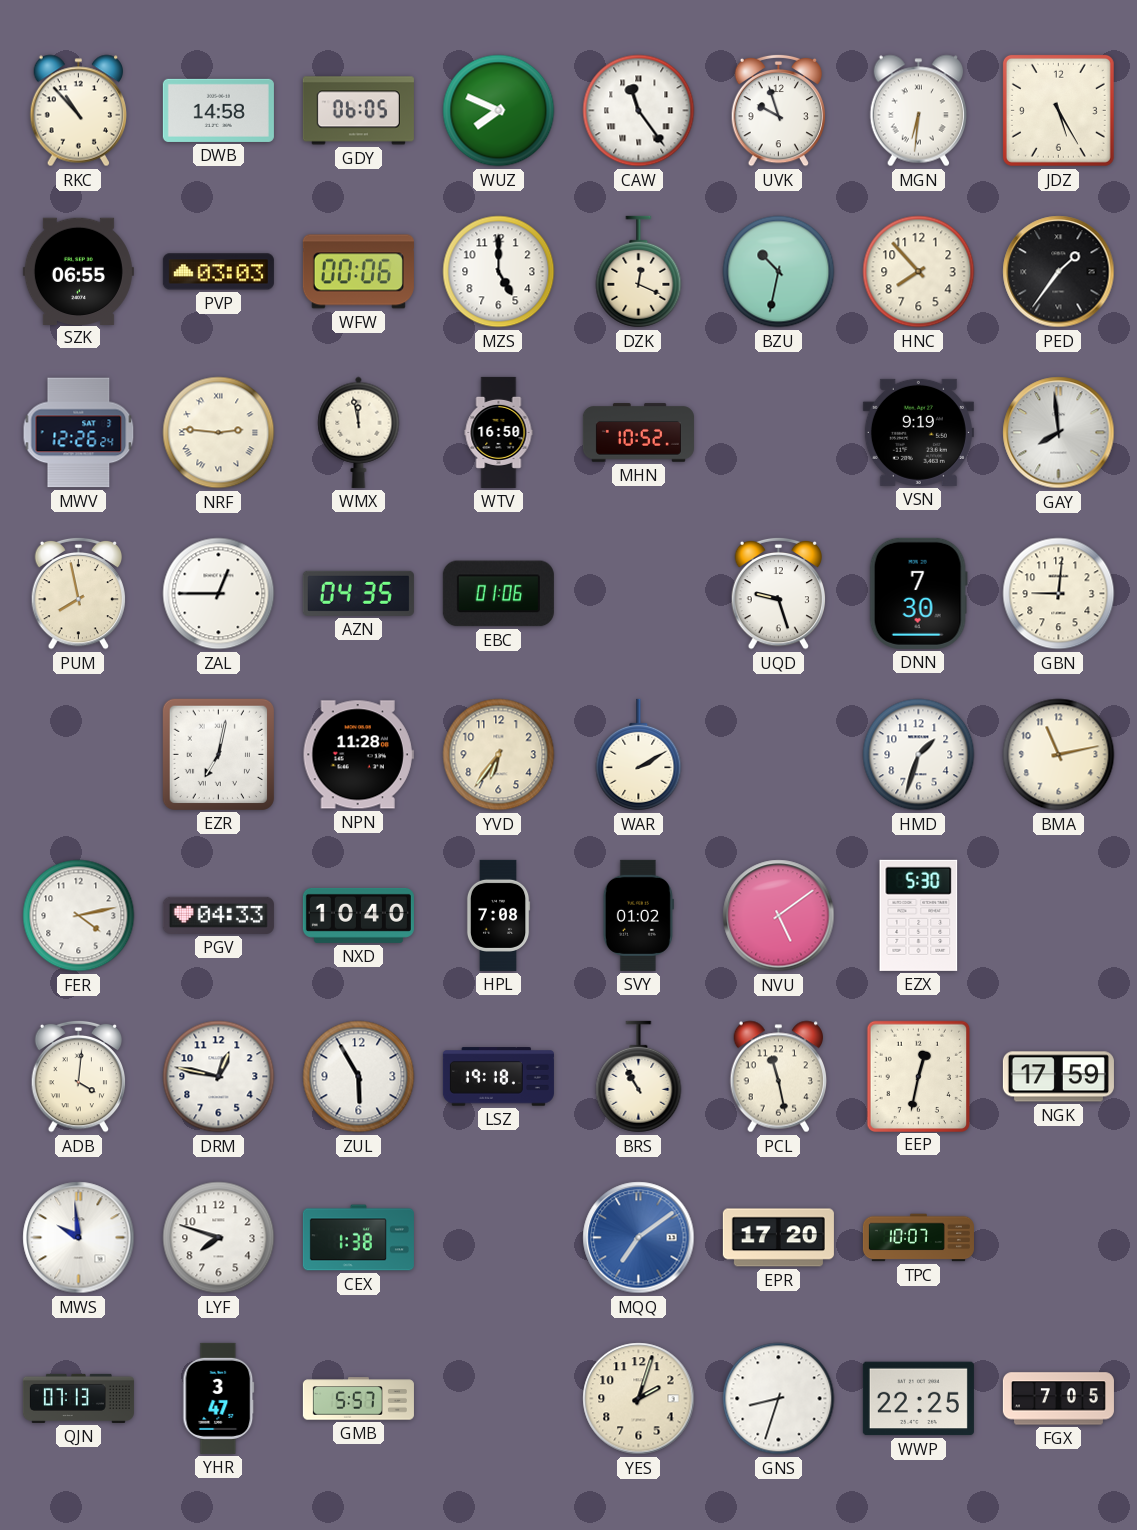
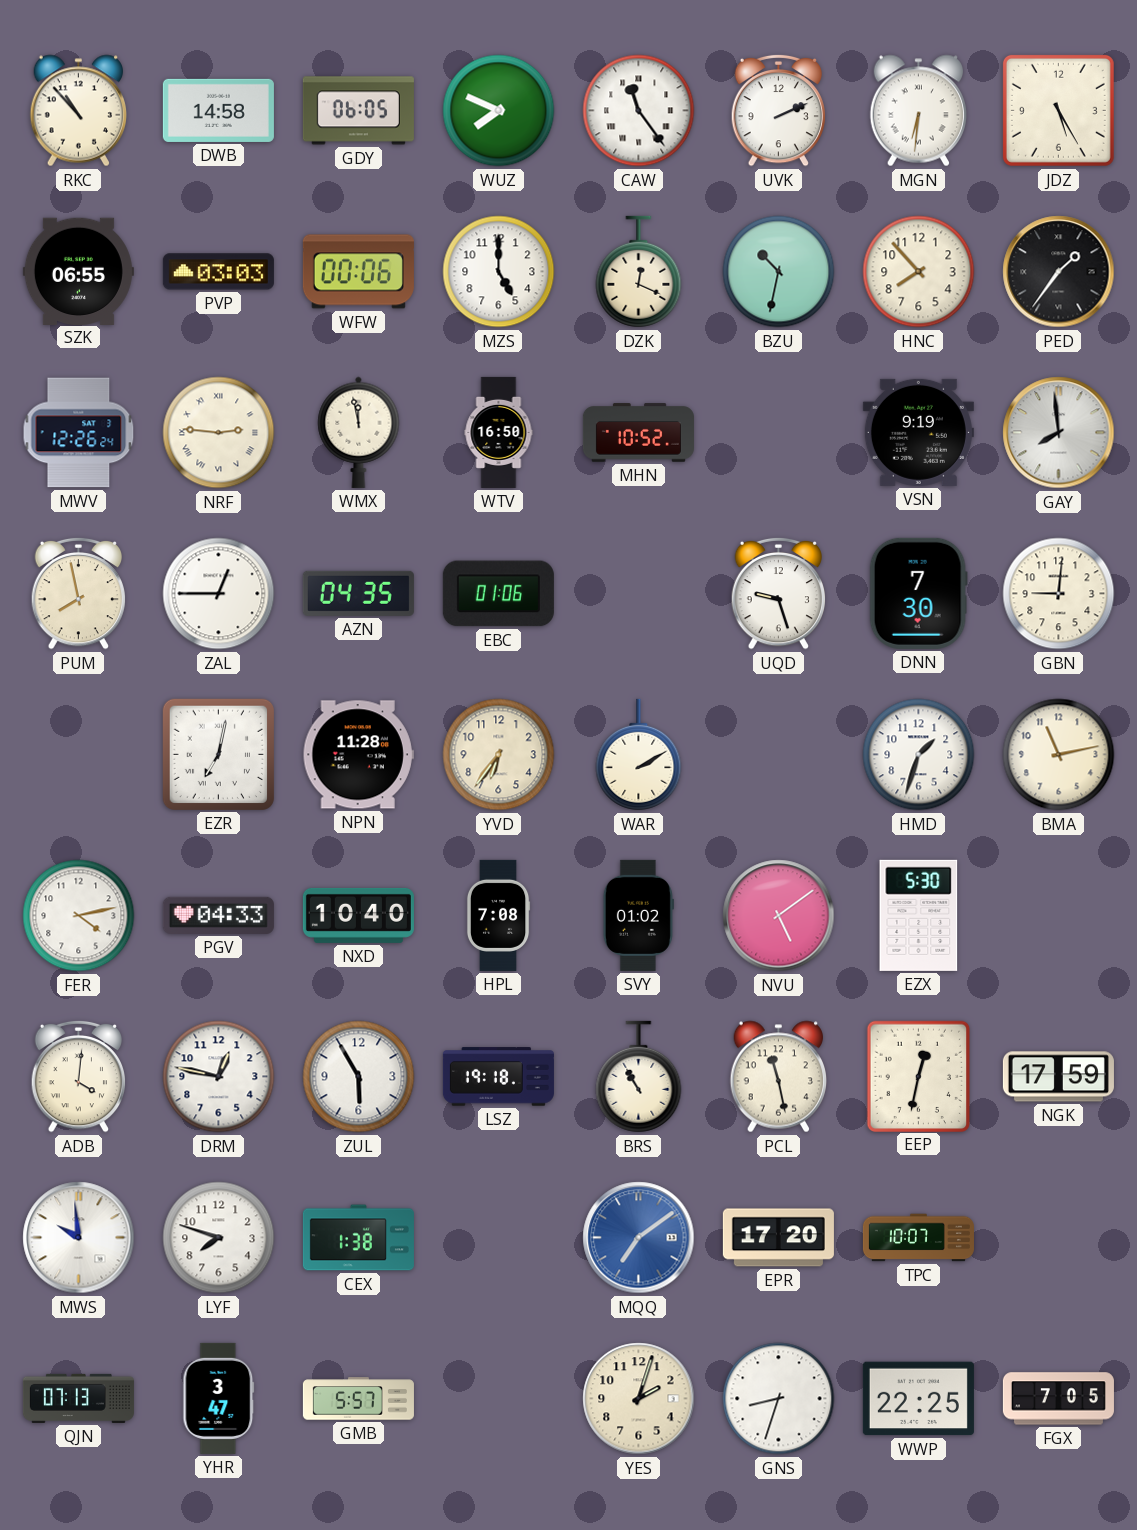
UVK: 9:57 -> 2:11
